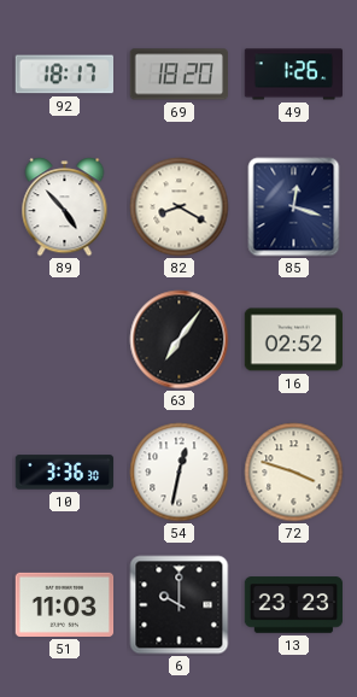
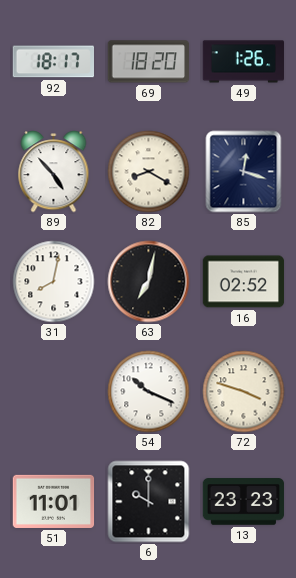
31: none -> 8:02
63: 7:06 -> 7:02
10: 3:36 -> none
54: 12:32 -> 10:19
51: 11:03 -> 11:01
